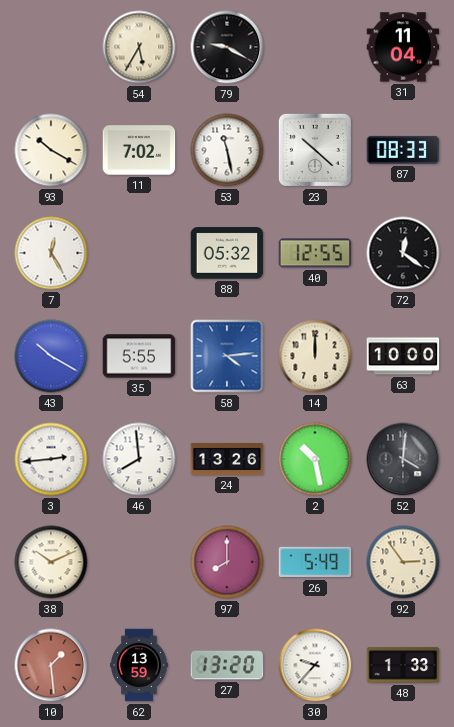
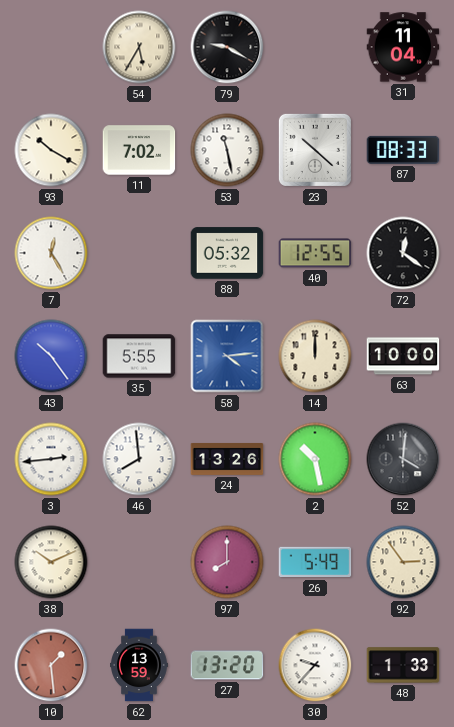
43: 10:20 -> 10:24
